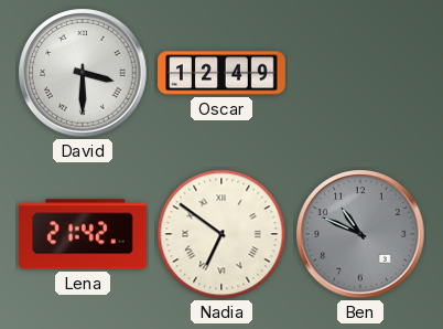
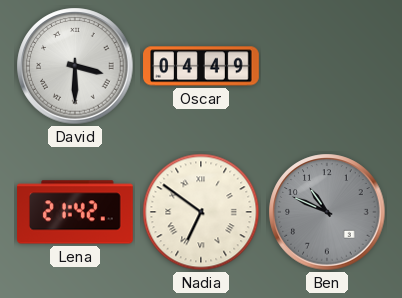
Oscar: 12:49 -> 04:49
